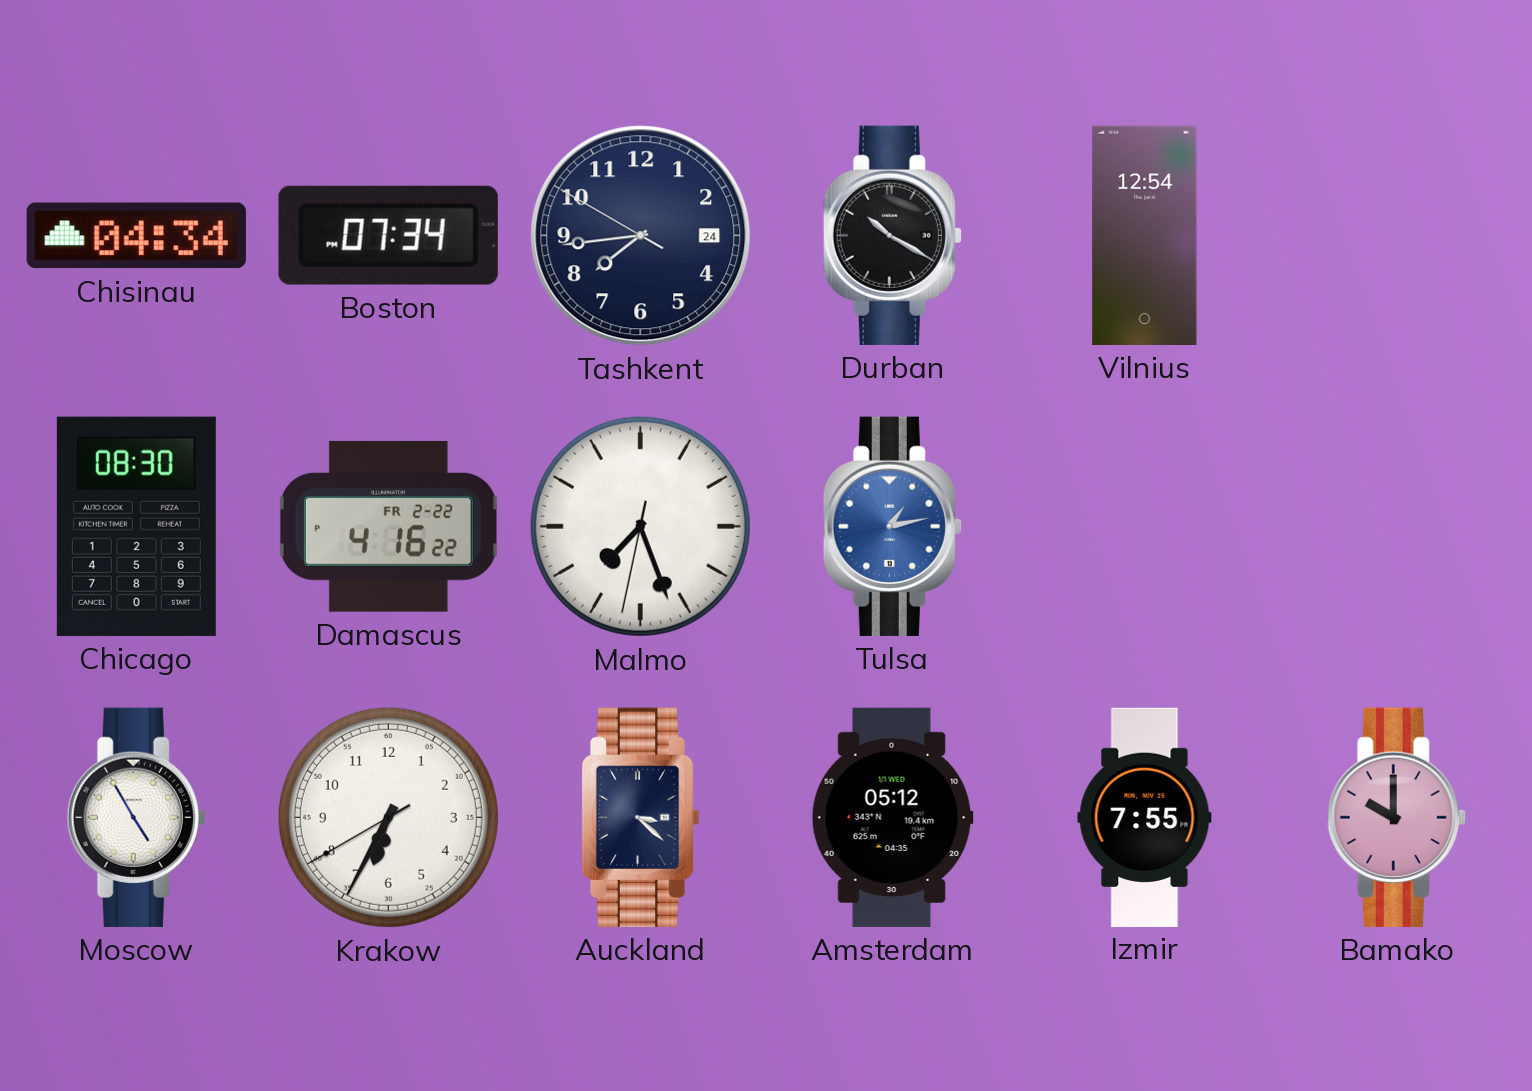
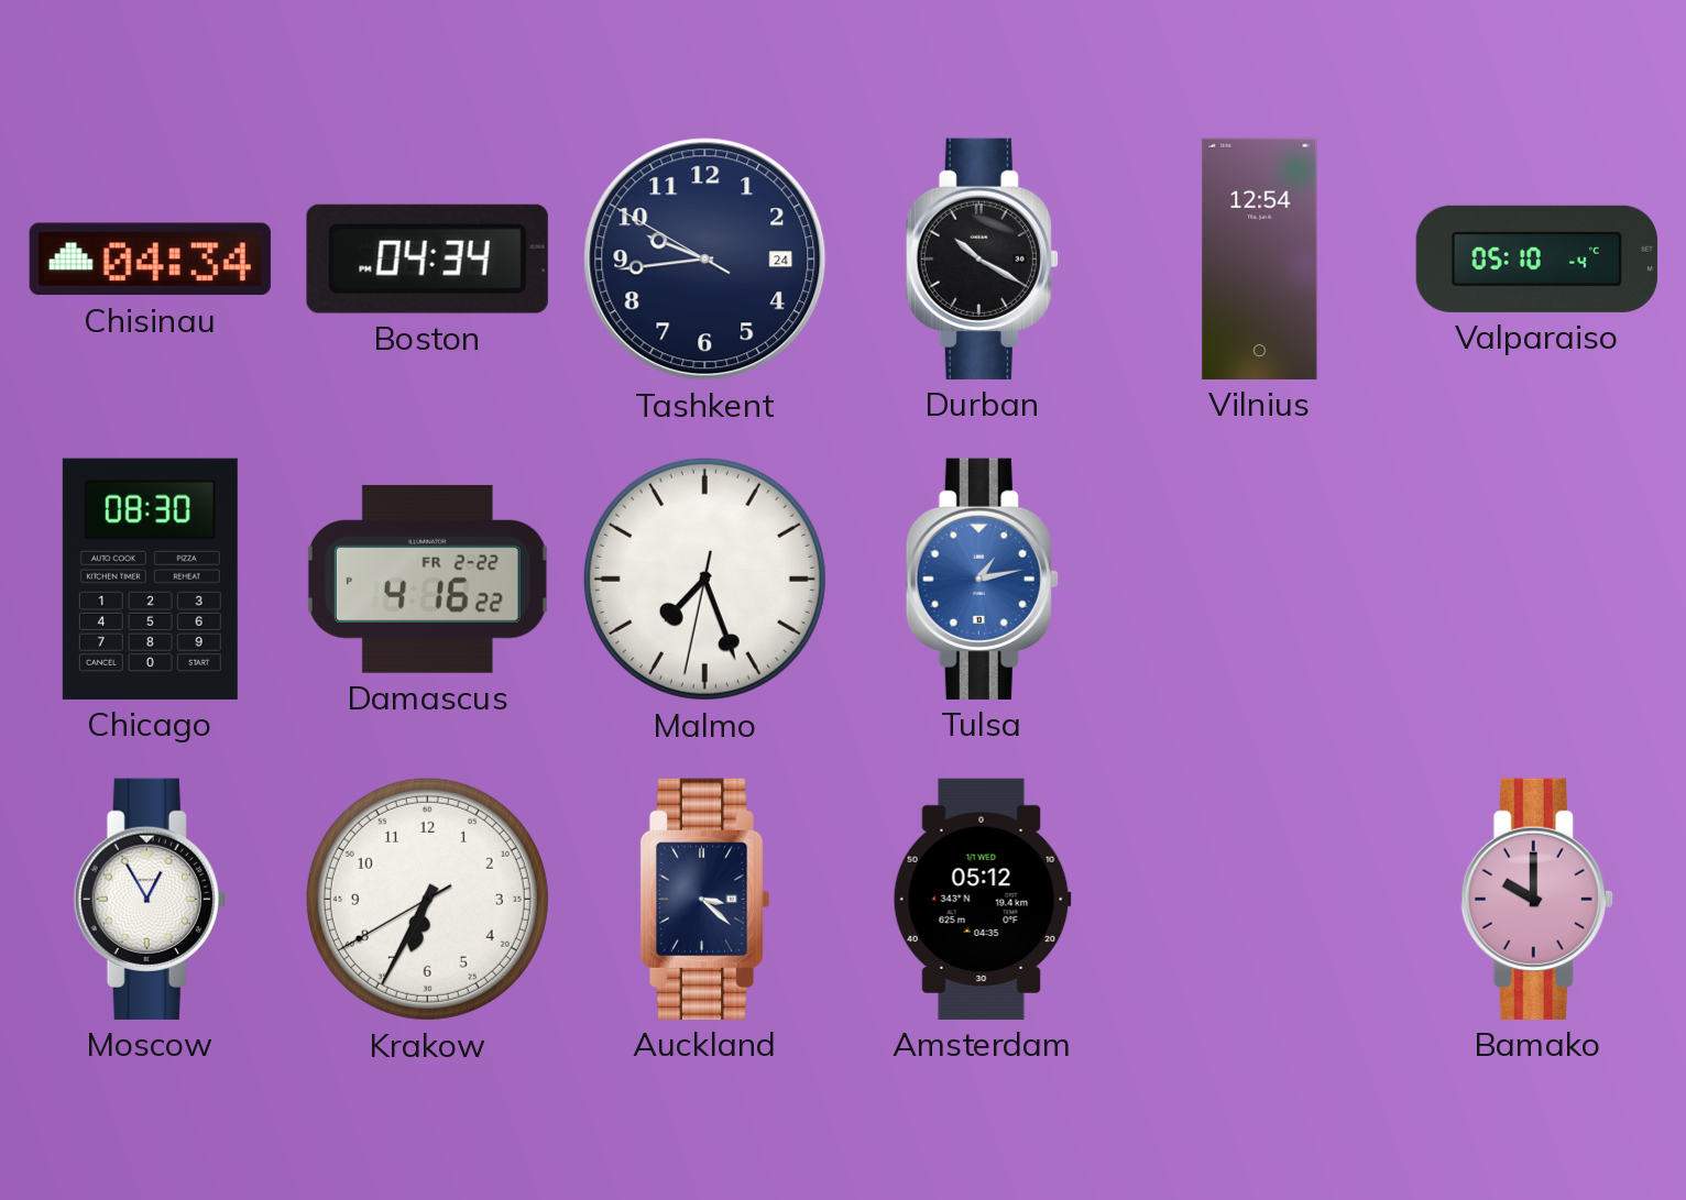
Boston: 07:34 -> 04:34
Tashkent: 7:43 -> 9:43
Valparaiso: none -> 05:10
Moscow: 4:55 -> 12:55
Izmir: 7:55 -> none
